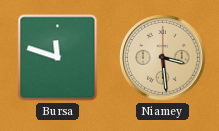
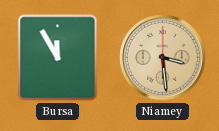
Bursa: 11:48 -> 11:55
